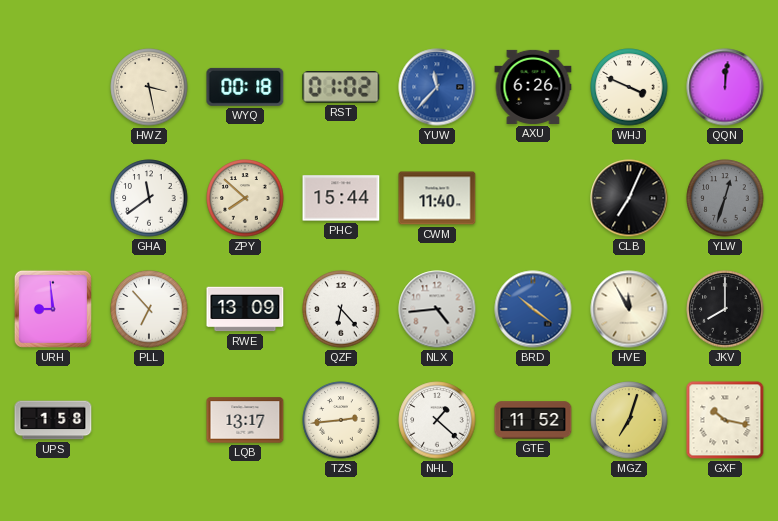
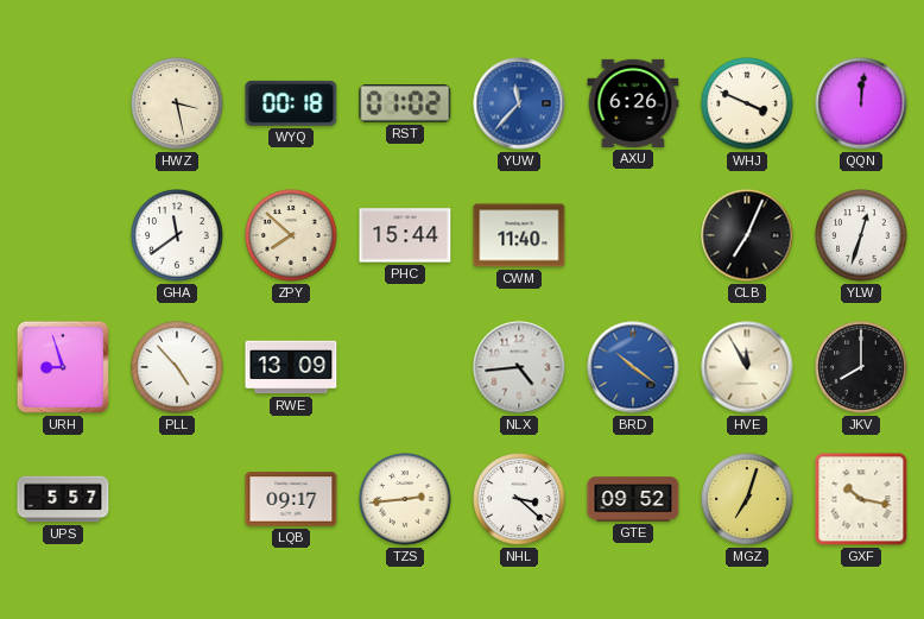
YLW dial: grey -> white
URH: 8:59 -> 8:57
PLL: 6:53 -> 4:53
QZF: 6:23 -> none
UPS: 1:58 -> 5:57
LQB: 13:17 -> 09:17
NHL: 1:22 -> 3:22
GTE: 11:52 -> 09:52
